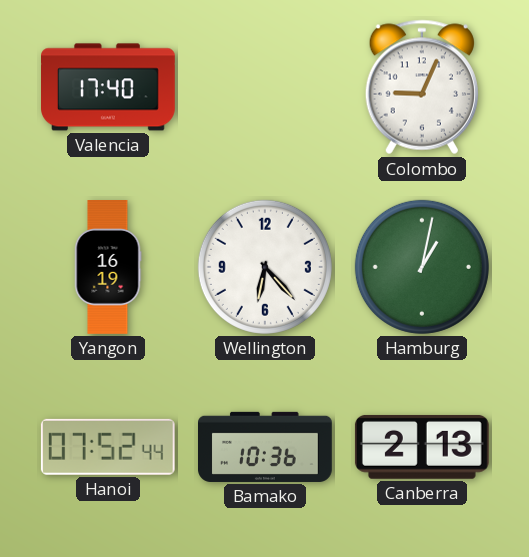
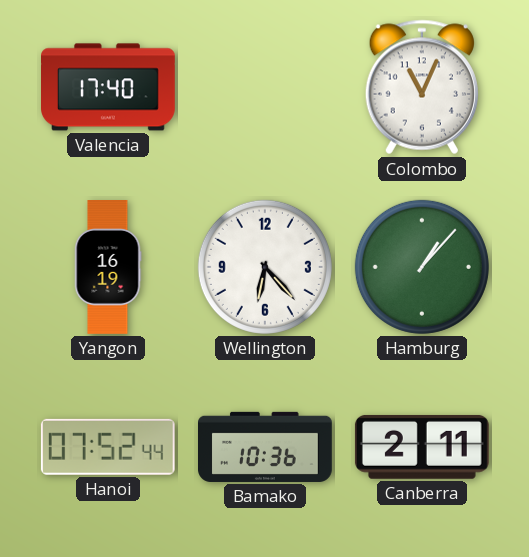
Colombo: 9:04 -> 11:04
Hamburg: 1:02 -> 1:07
Canberra: 2:13 -> 2:11
